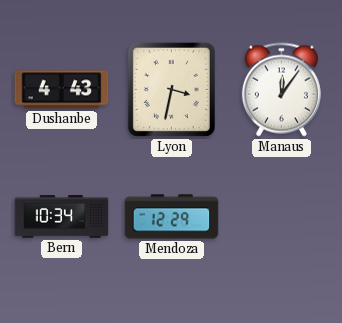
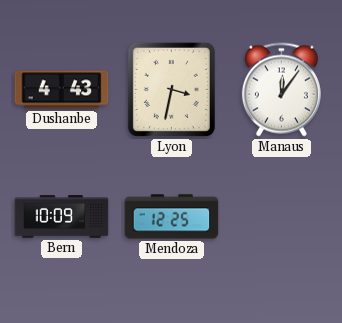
Bern: 10:34 -> 10:09
Mendoza: 12:29 -> 12:25
